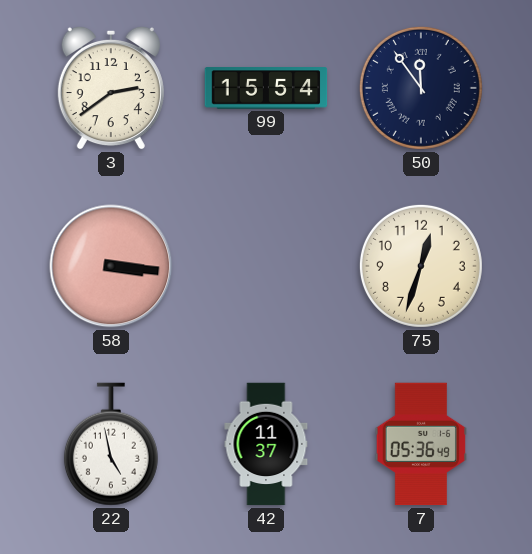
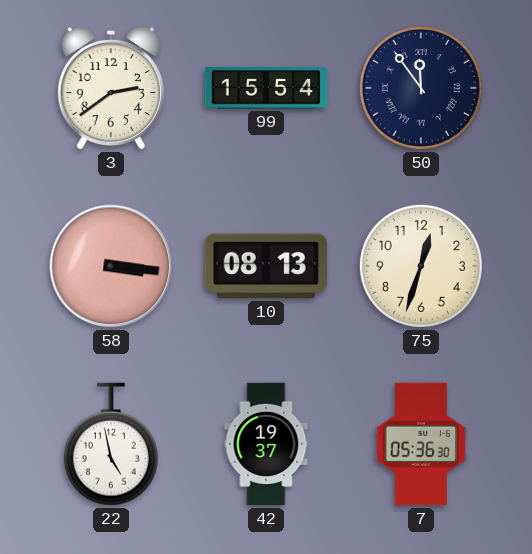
10: none -> 08:13
42: 11:37 -> 19:37
7: 05:36:49 -> 05:36:30
